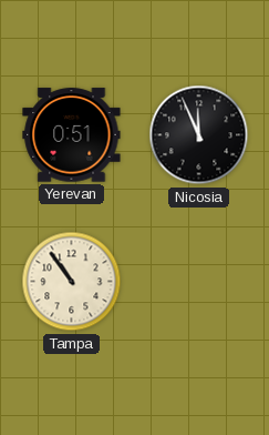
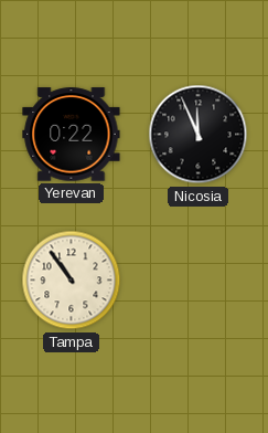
Yerevan: 0:51 -> 0:22
